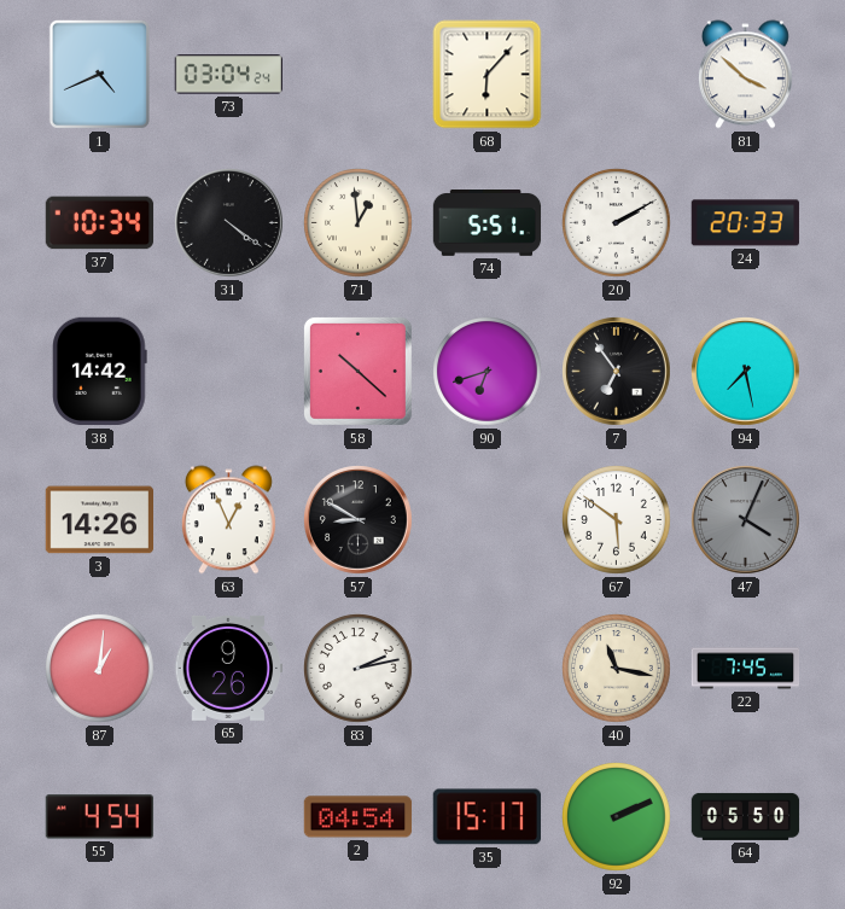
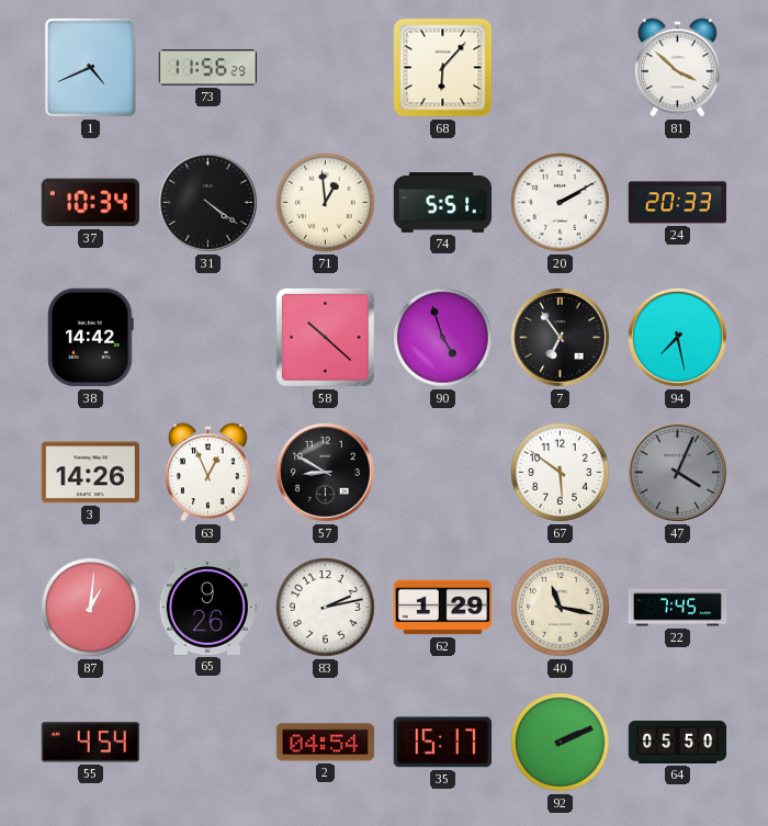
73: 03:04 -> 11:56
90: 6:42 -> 4:57
62: none -> 1:29
